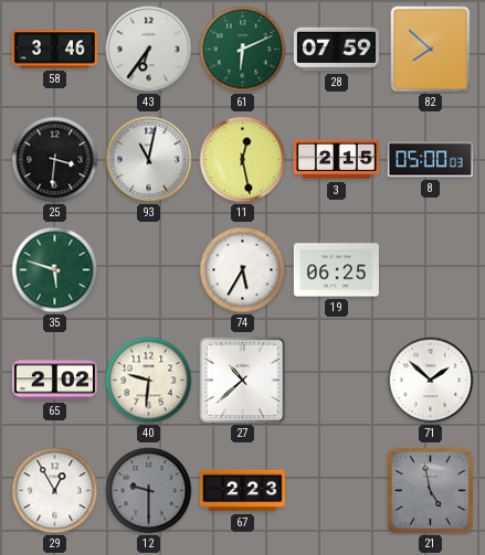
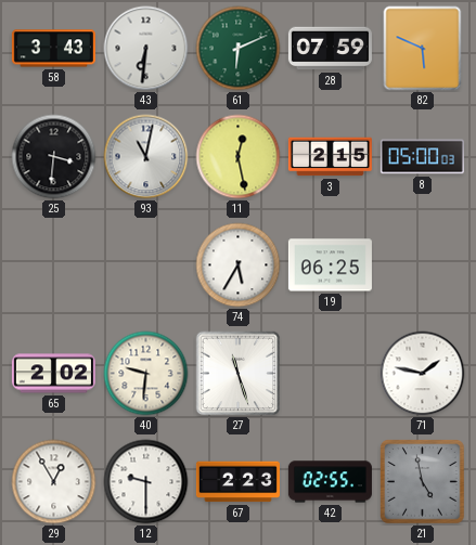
58: 3:46 -> 3:43
43: 6:36 -> 6:31
82: 7:52 -> 5:49
35: 5:48 -> none
27: 10:38 -> 11:27
71: 1:52 -> 1:47
12 dial: grey -> white
42: none -> 02:55
